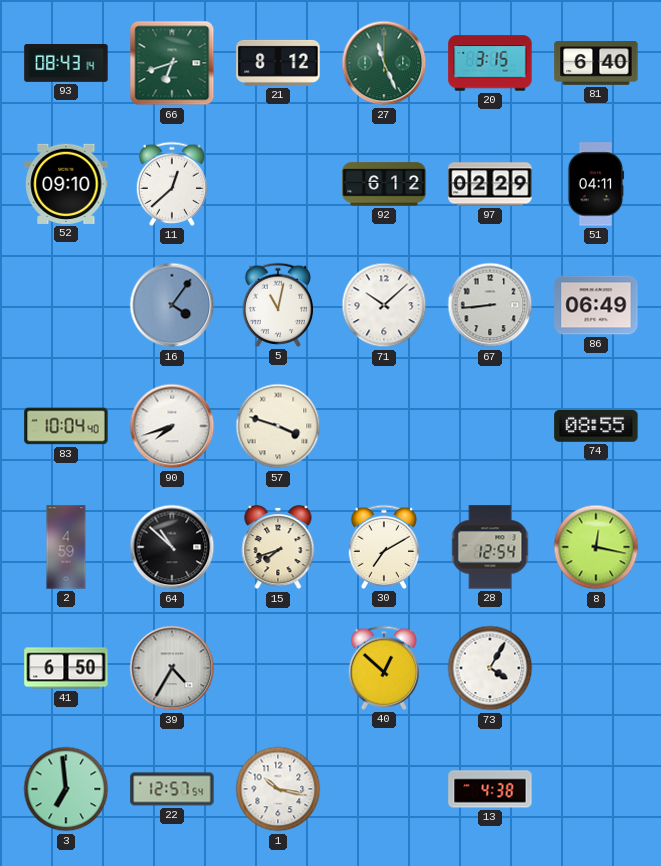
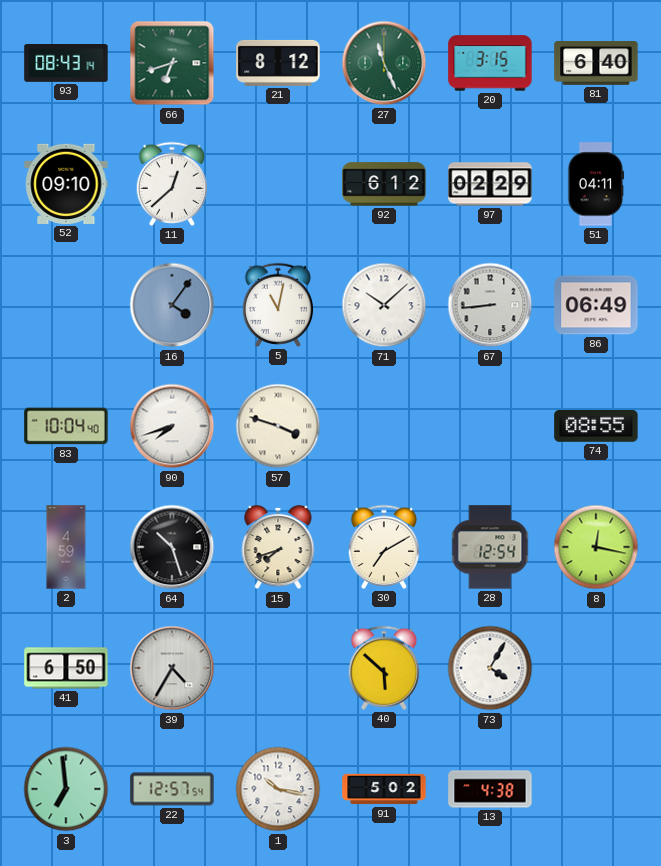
64: 10:52 -> 10:27
40: 12:52 -> 5:52
91: none -> 5:02
